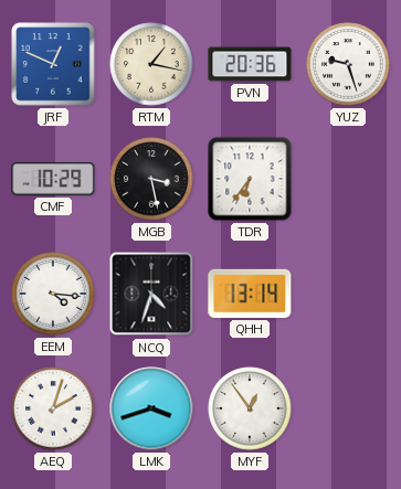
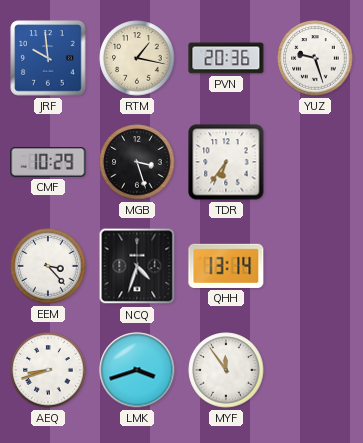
JRF: 12:49 -> 9:59
MGB: 3:28 -> 3:27
EEM: 4:16 -> 3:23
AEQ: 2:03 -> 8:42
MYF: 12:54 -> 11:54
